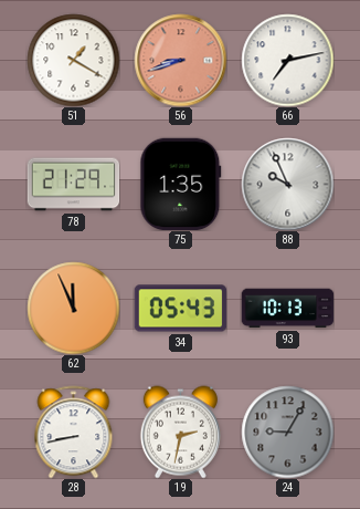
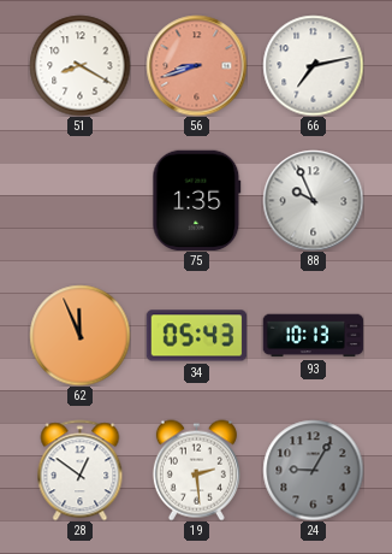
51: 1:20 -> 8:20
78: 21:29 -> none
28: 8:43 -> 12:51
19: 2:32 -> 2:29
